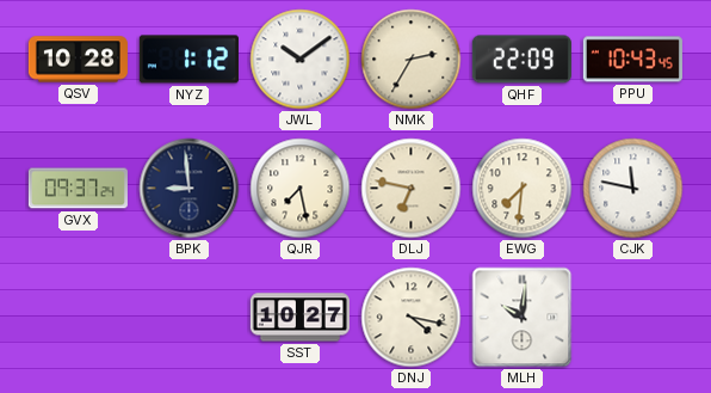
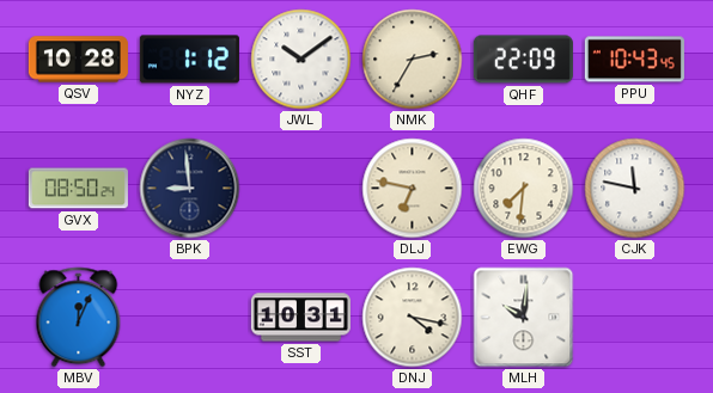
GVX: 09:37 -> 08:50
QJR: 7:28 -> none
MBV: none -> 12:04
SST: 10:27 -> 10:31
